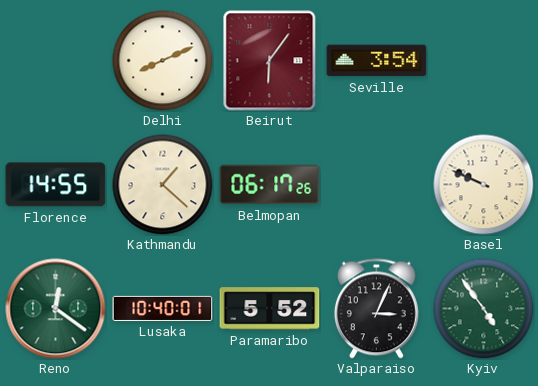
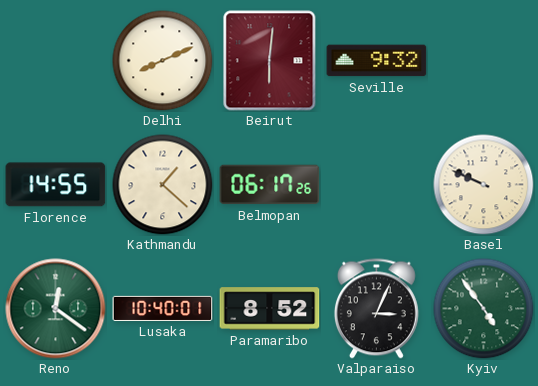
Beirut: 6:06 -> 6:01
Seville: 3:54 -> 9:32
Paramaribo: 5:52 -> 8:52
